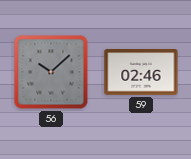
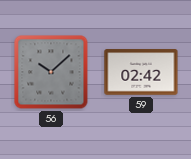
59: 02:46 -> 02:42
